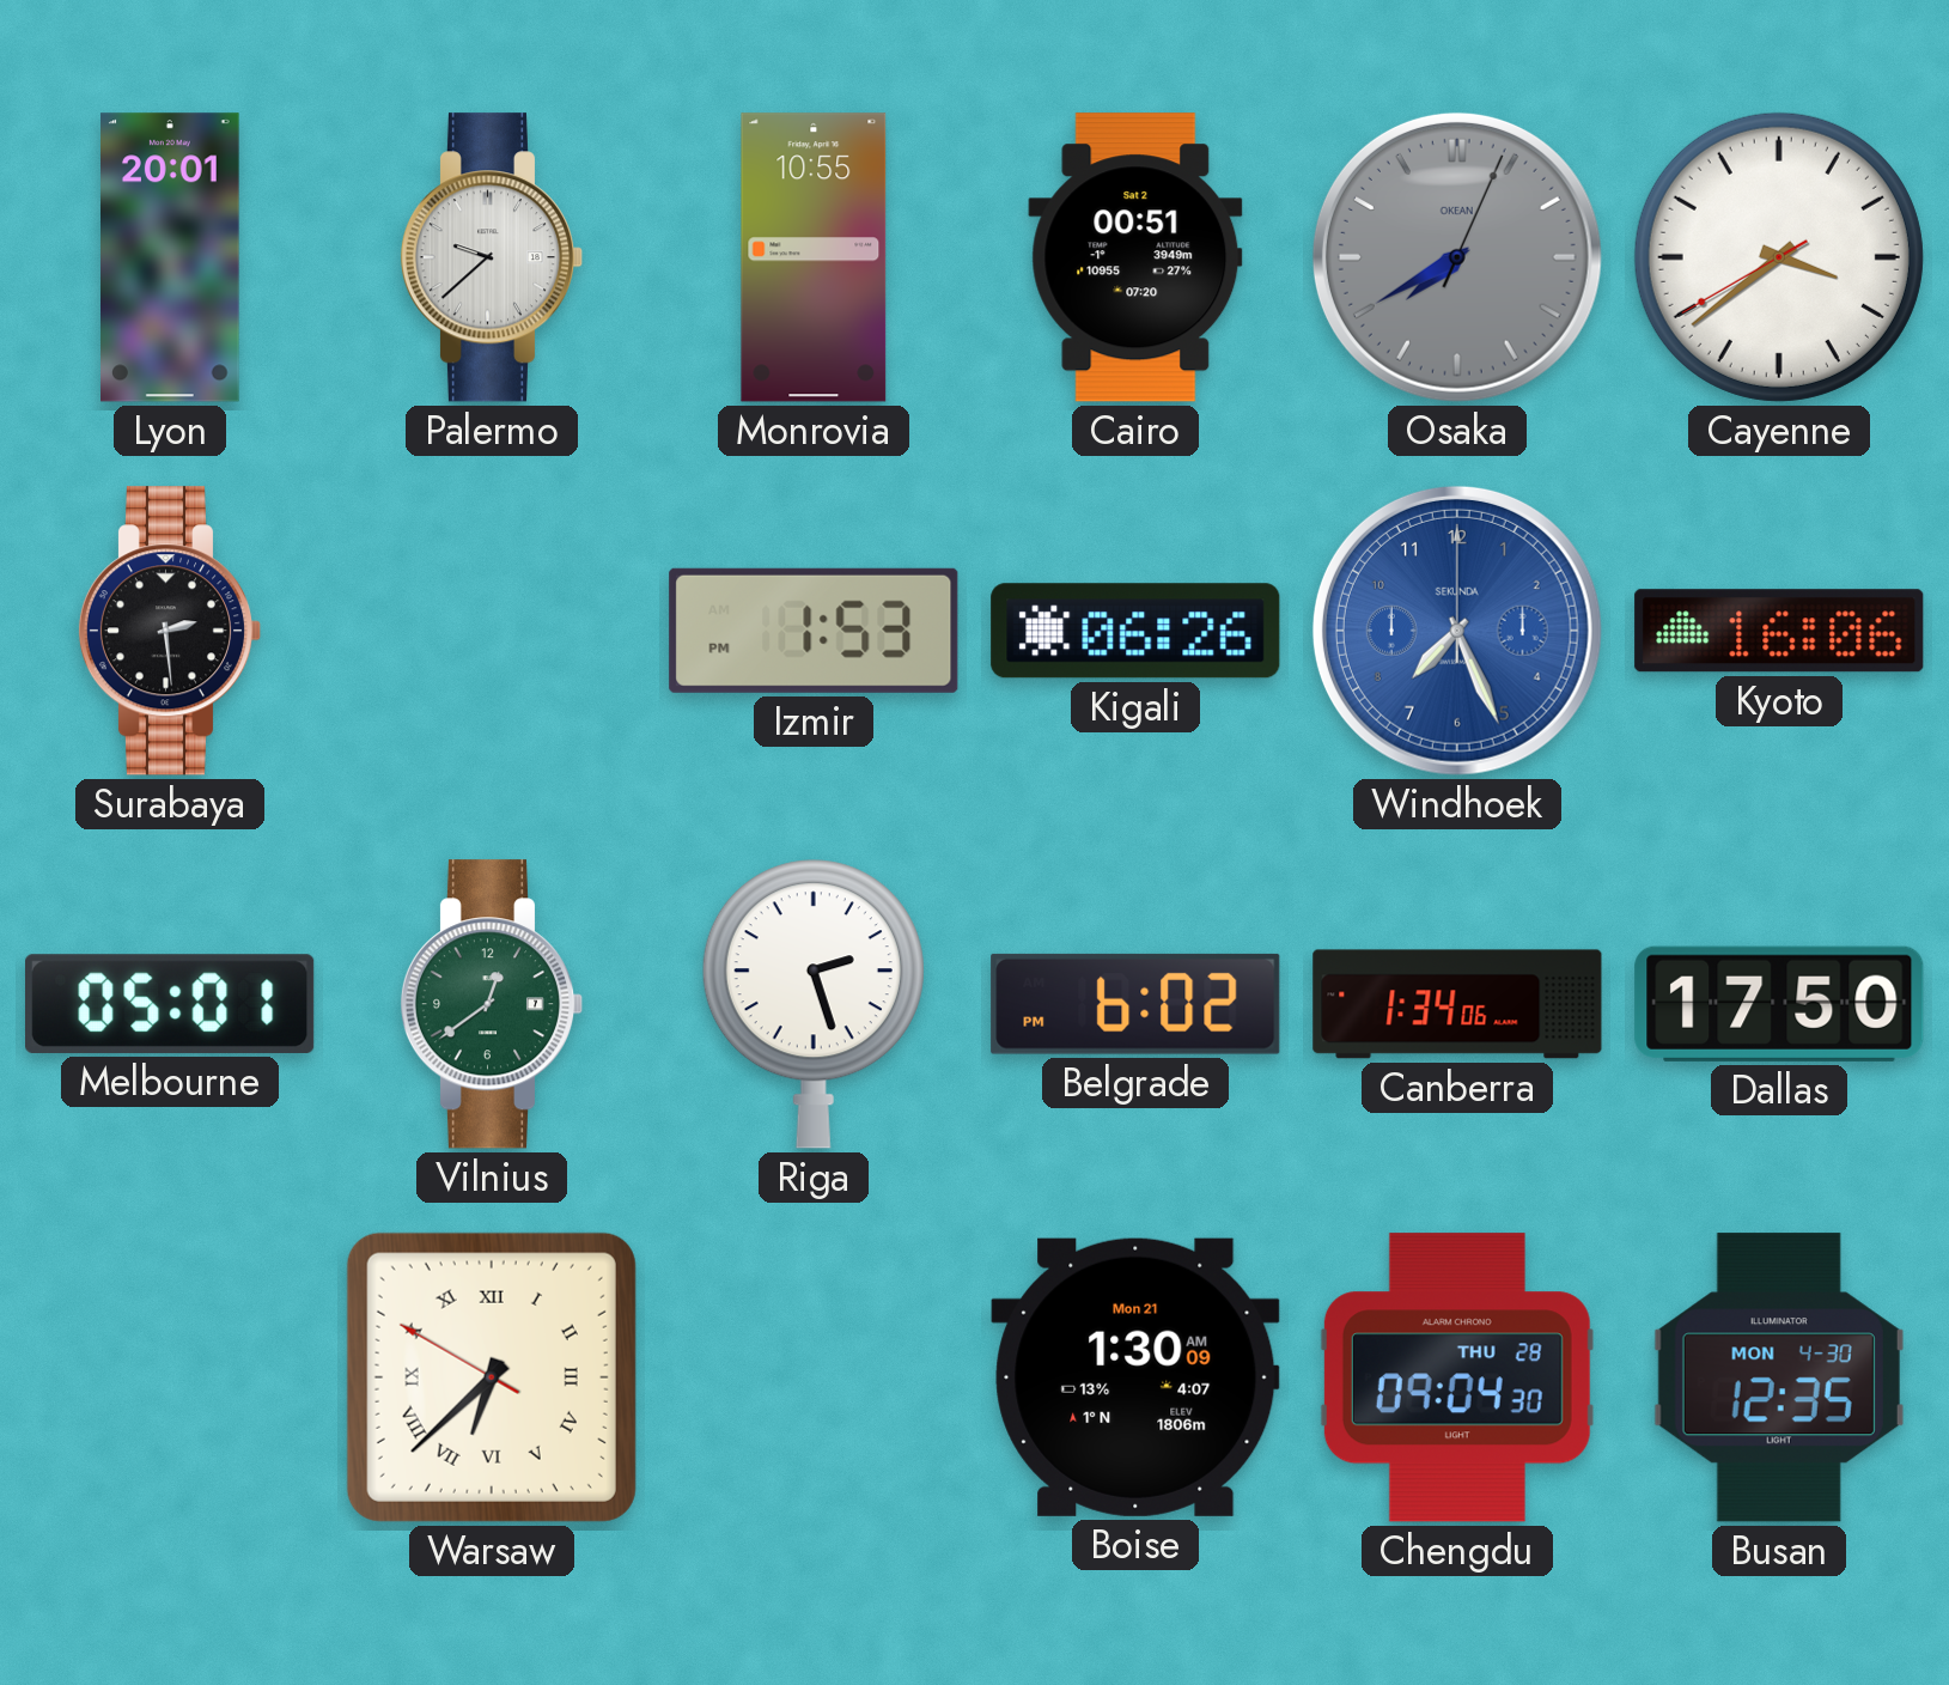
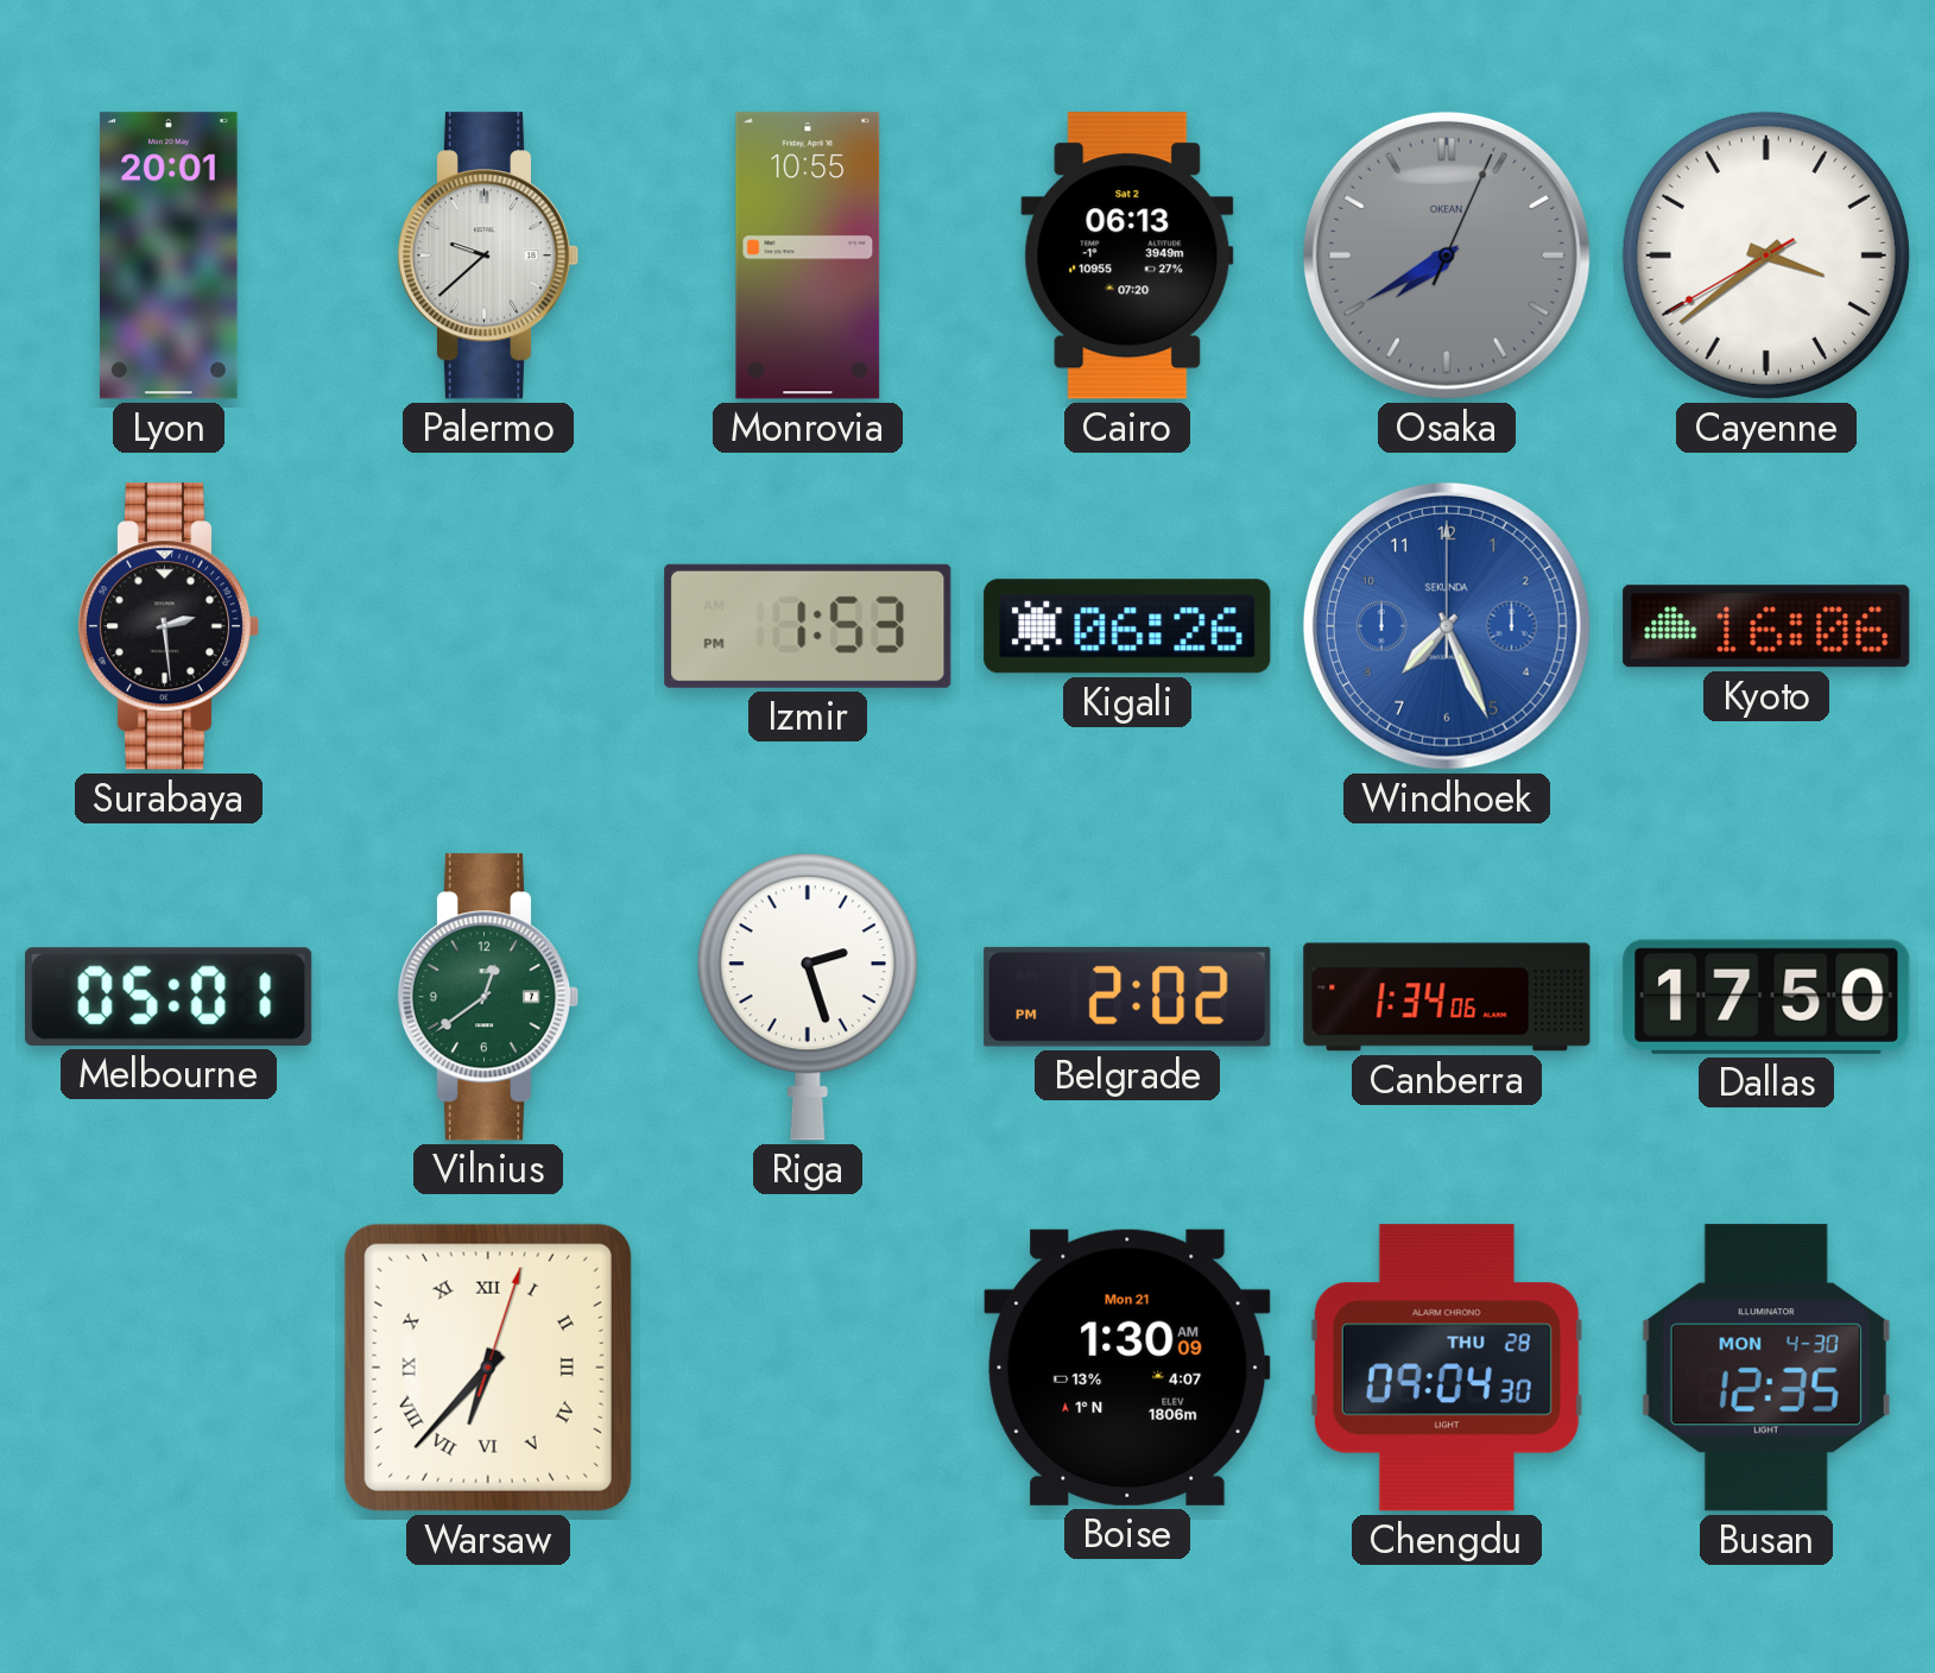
Cairo: 00:51 -> 06:13
Belgrade: 6:02 -> 2:02
Warsaw: 6:37:50 -> 6:37:03
